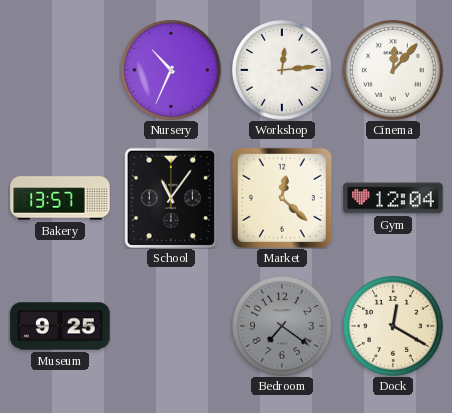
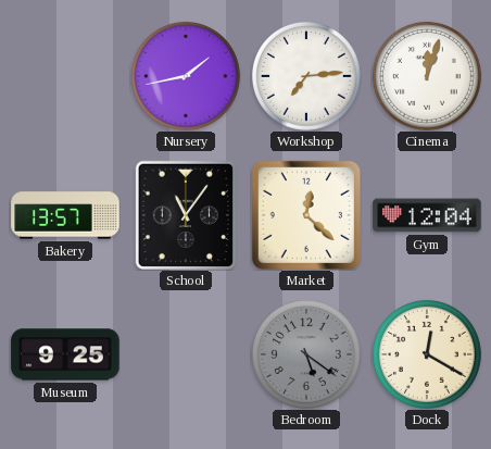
Nursery: 10:34 -> 1:43
Workshop: 12:14 -> 7:14
Cinema: 12:07 -> 12:03
Bedroom: 7:21 -> 5:21
